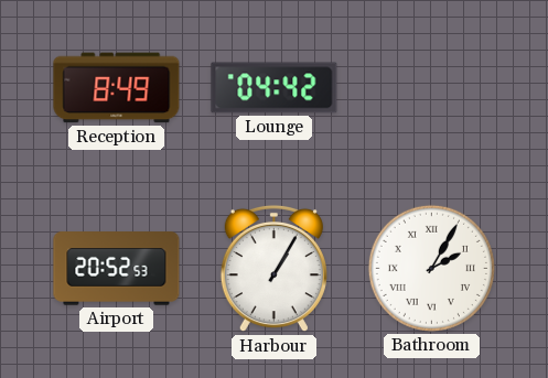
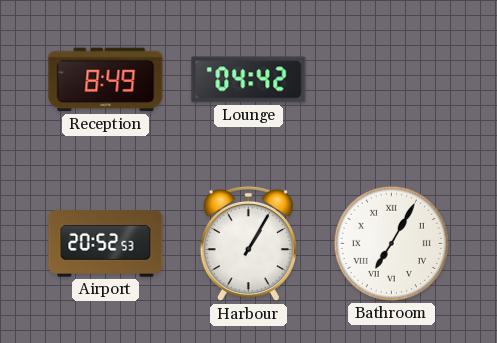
Bathroom: 2:05 -> 7:05
